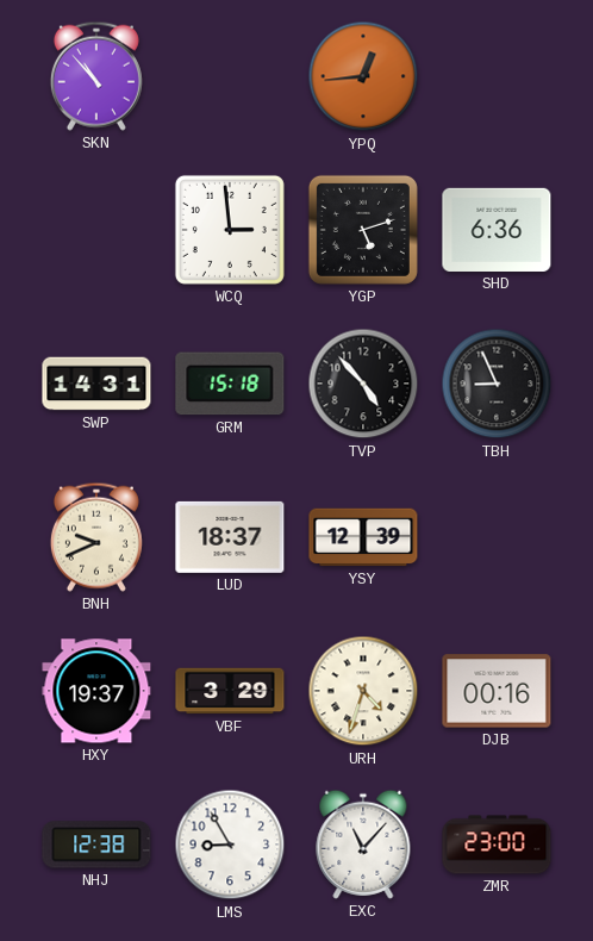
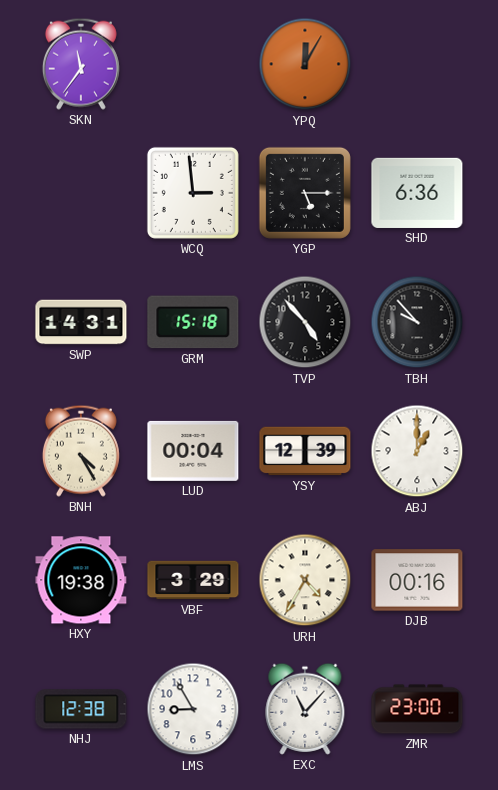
SKN: 10:53 -> 11:36
YPQ: 12:44 -> 12:05
YGP: 5:12 -> 5:15
TBH: 8:56 -> 9:53
BNH: 9:41 -> 4:25
LUD: 18:37 -> 00:04
ABJ: none -> 1:00
HXY: 19:37 -> 19:38
URH: 4:33 -> 4:35
